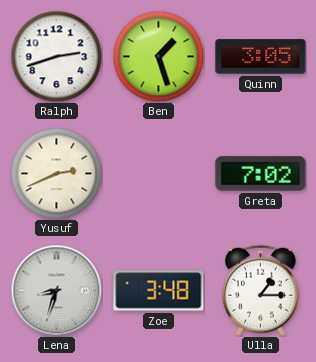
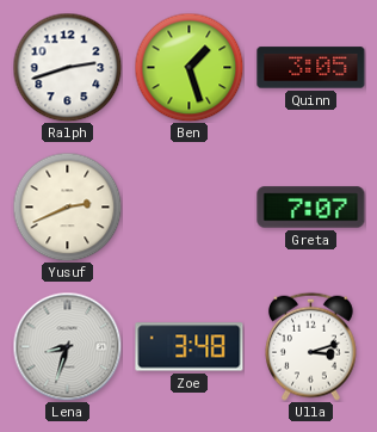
Greta: 7:02 -> 7:07
Ulla: 1:15 -> 3:12
